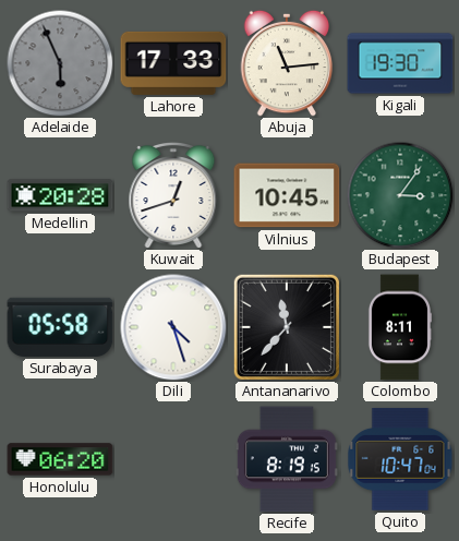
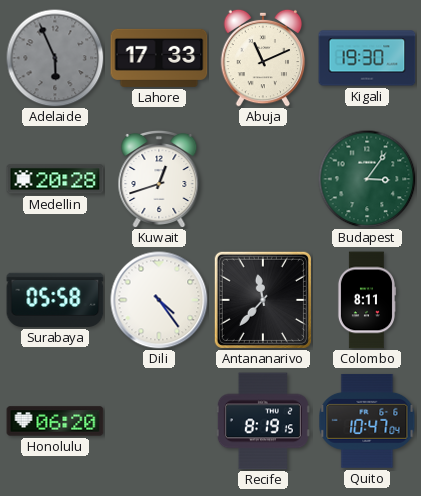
Abuja: 11:14 -> 11:11
Vilnius: 10:45 -> none
Dili: 4:27 -> 4:24
